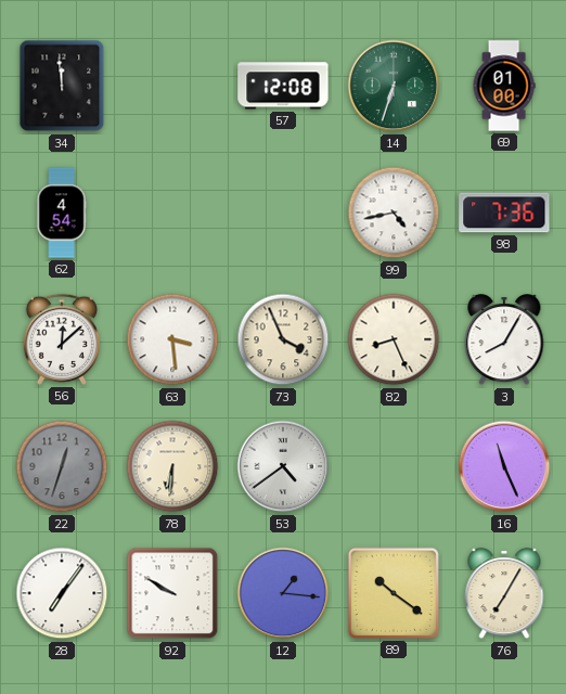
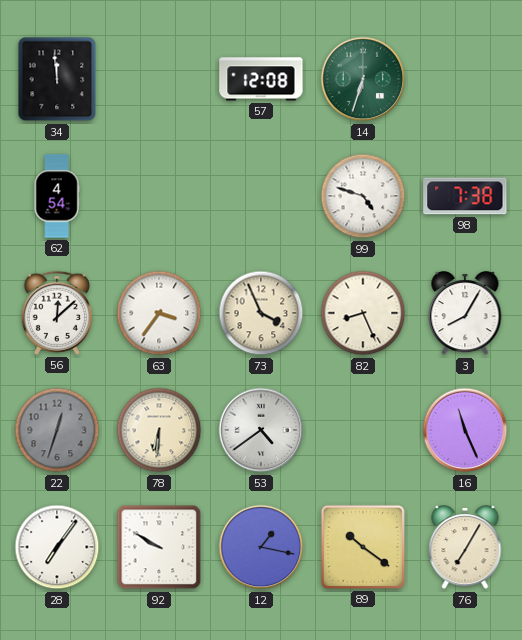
69: 01:00 -> none
99: 4:43 -> 4:48
98: 7:36 -> 7:38
63: 3:29 -> 3:36
12: 1:16 -> 1:17
